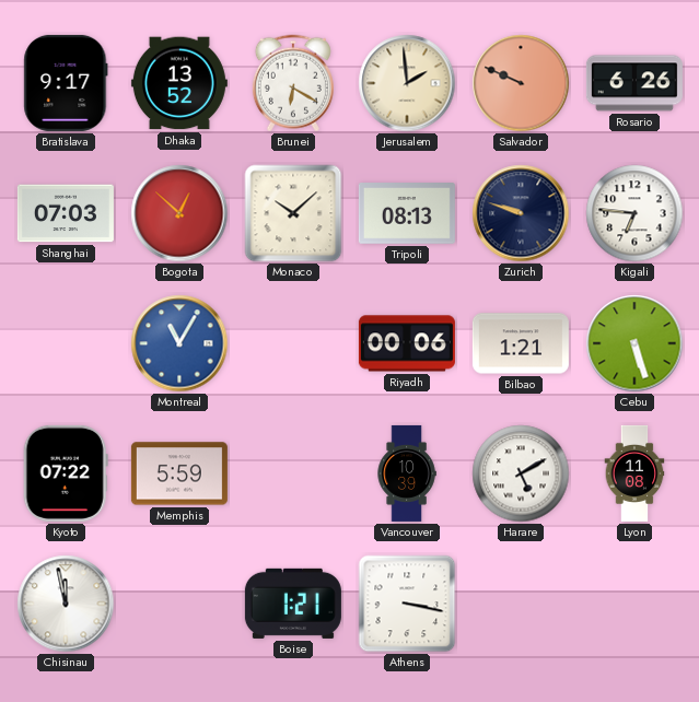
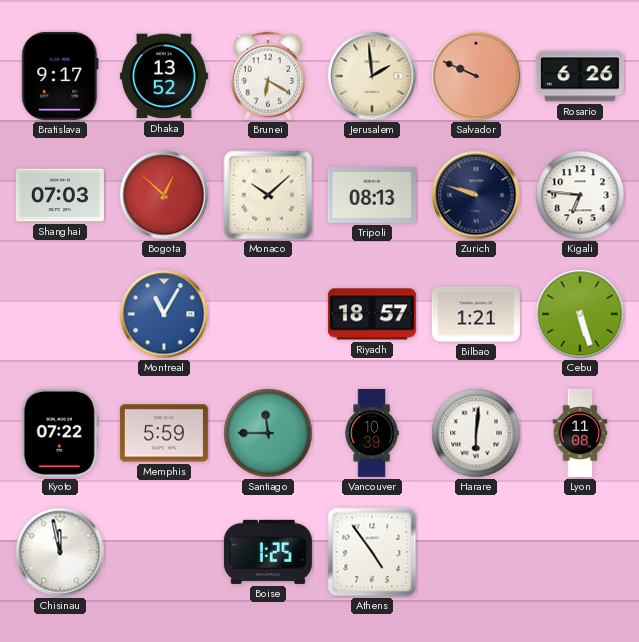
Riyadh: 00:06 -> 18:57
Santiago: none -> 11:45
Harare: 5:10 -> 6:01
Boise: 1:21 -> 1:25
Athens: 3:17 -> 4:54
